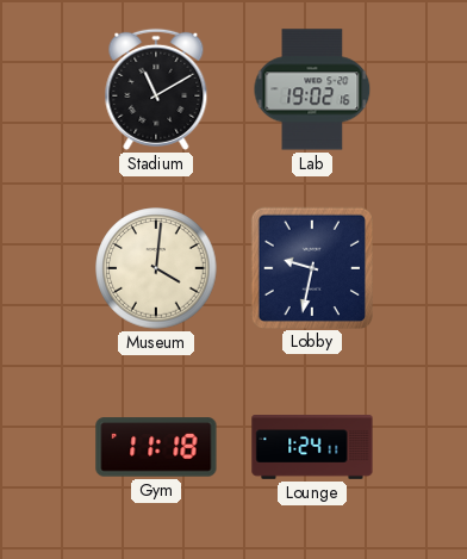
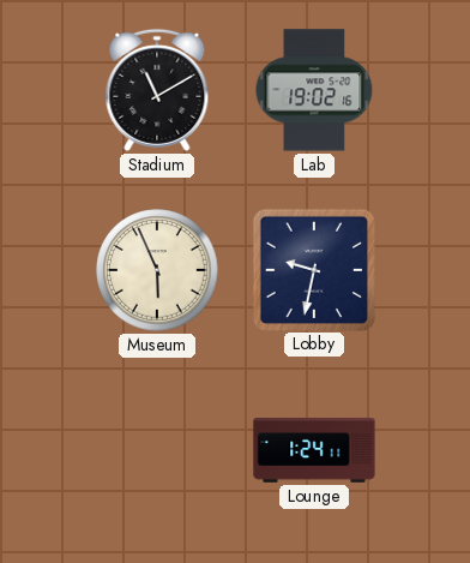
Museum: 4:01 -> 5:56
Gym: 11:18 -> none
